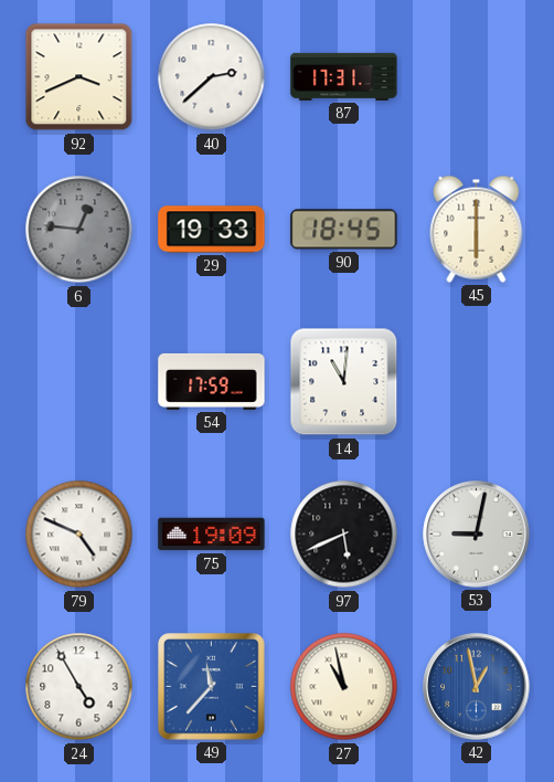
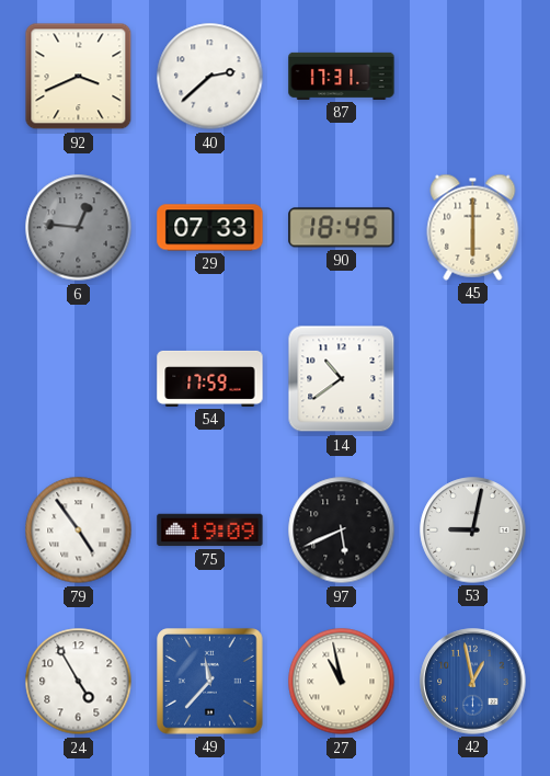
29: 19:33 -> 07:33
14: 11:01 -> 10:39
79: 4:49 -> 4:54
